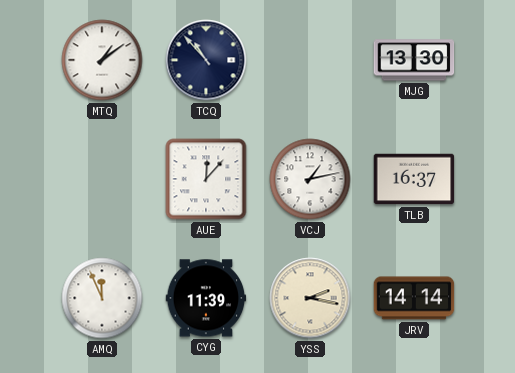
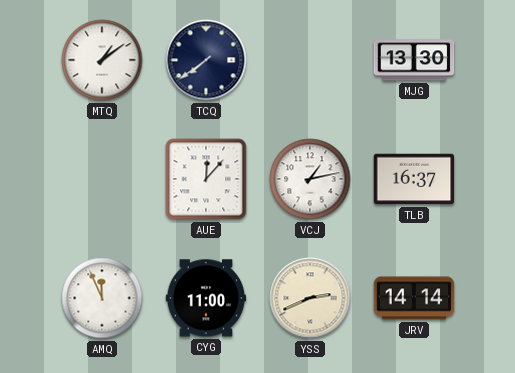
TCQ: 10:53 -> 7:39
CYG: 11:39 -> 11:00
YSS: 2:17 -> 2:41
